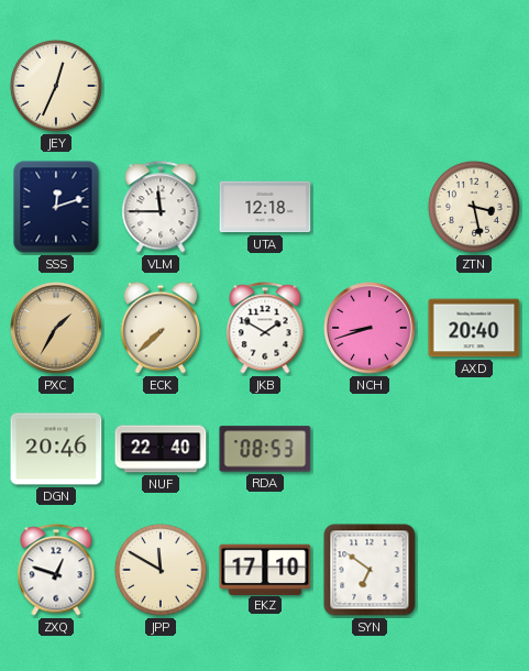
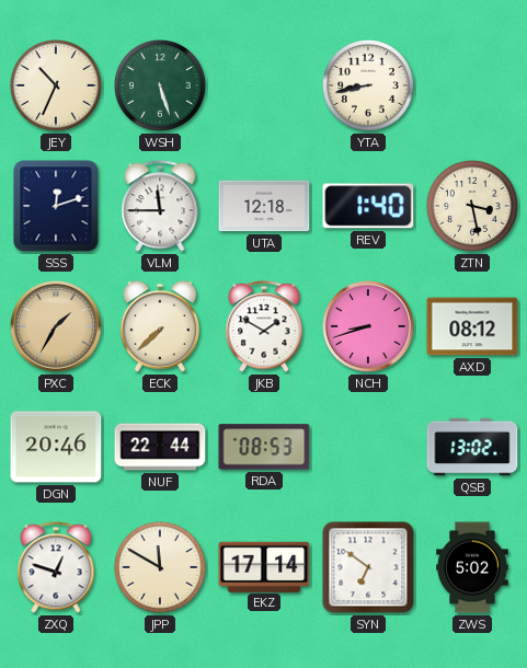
JEY: 12:34 -> 10:34
WSH: none -> 5:27
YTA: none -> 8:43
REV: none -> 1:40
AXD: 20:40 -> 08:12
NUF: 22:40 -> 22:44
QSB: none -> 13:02
EKZ: 17:10 -> 17:14
ZWS: none -> 5:02
